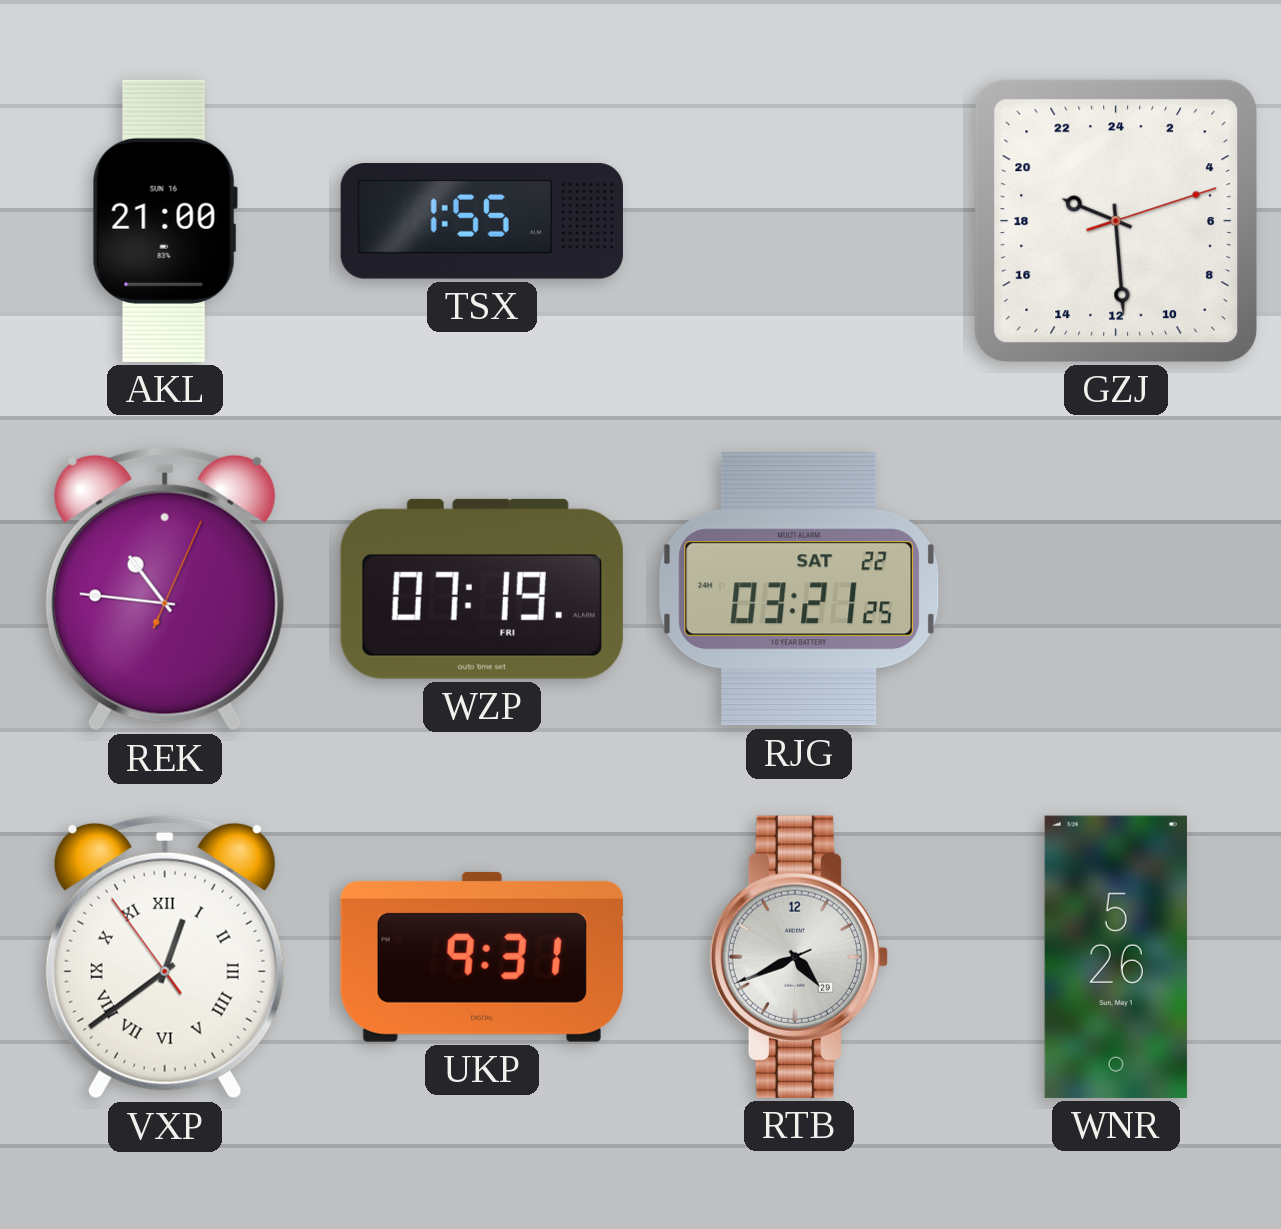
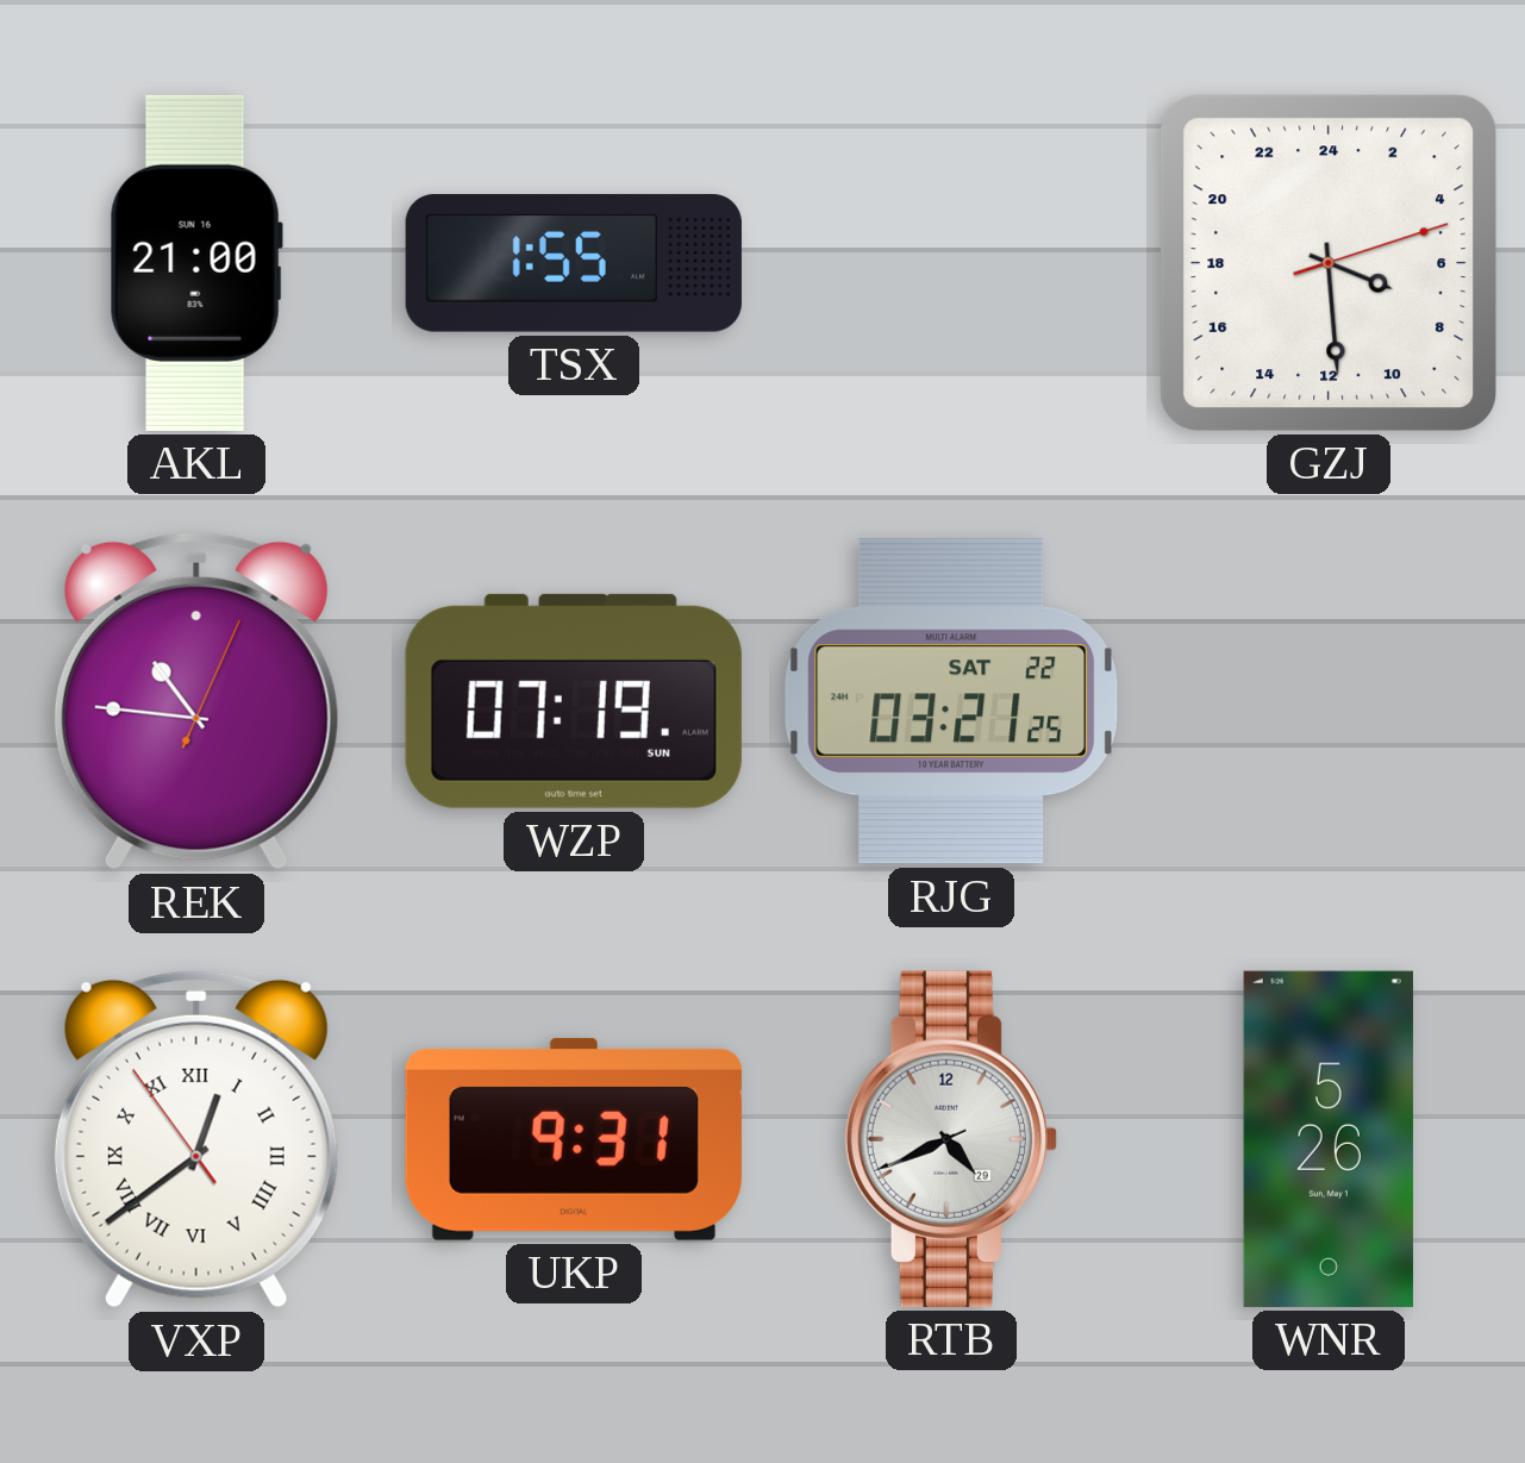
GZJ: 19:29 -> 7:29
WZP date: FRI -> SUN
